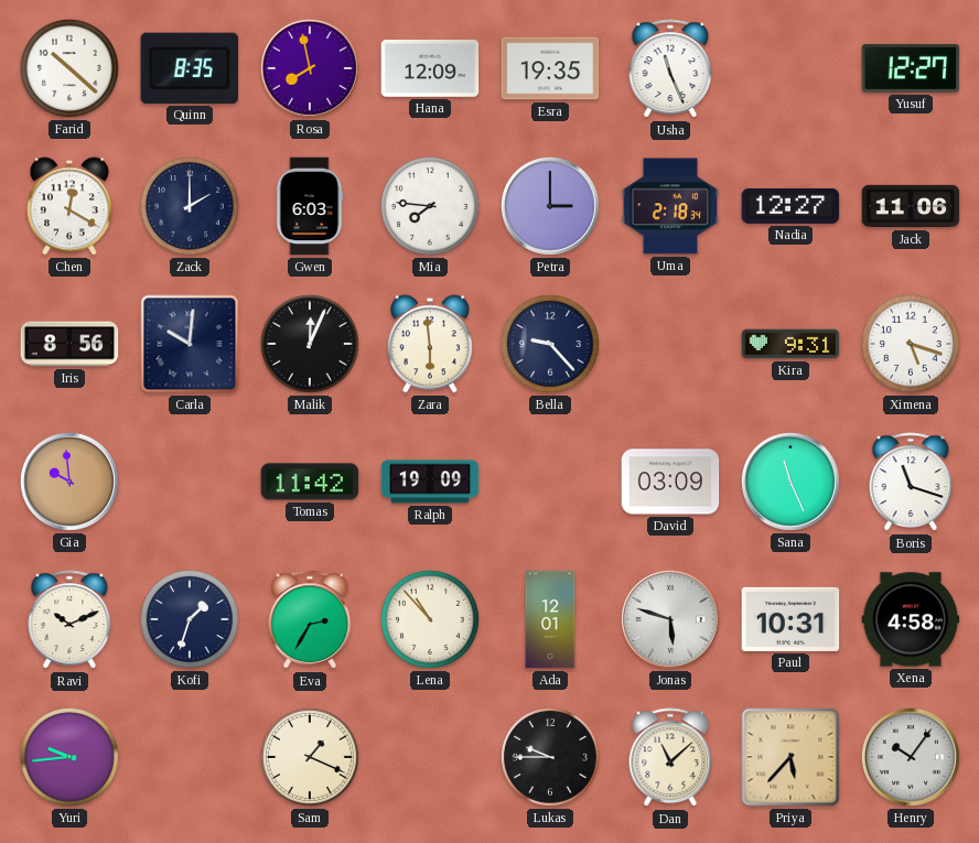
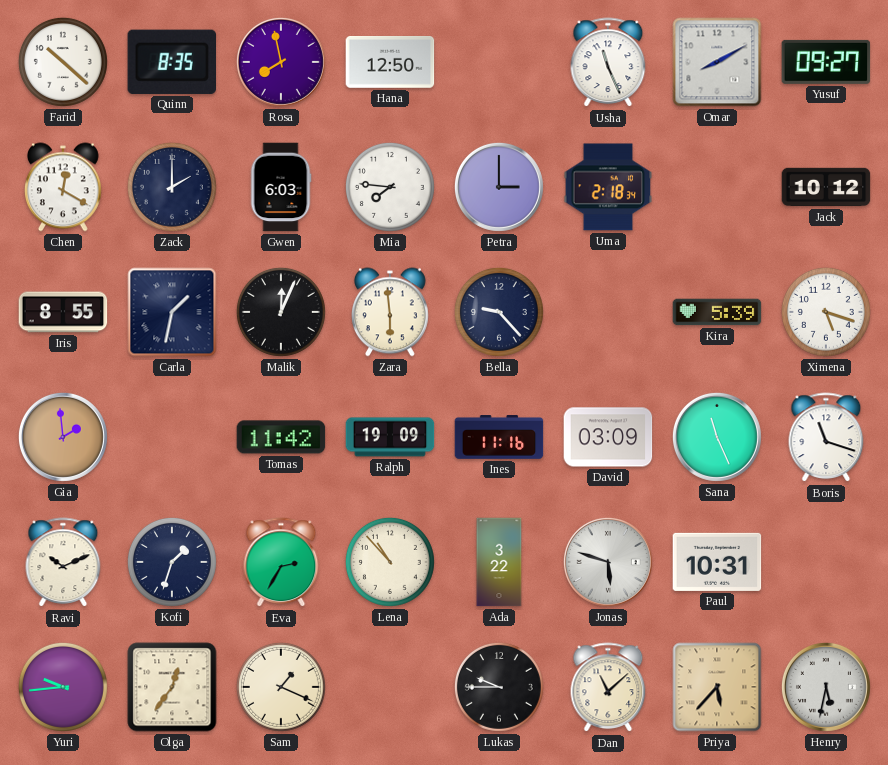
Hana: 12:09 -> 12:50
Esra: 19:35 -> none
Omar: none -> 8:10
Yusuf: 12:27 -> 09:27
Nadia: 12:27 -> none
Jack: 11:06 -> 10:12
Iris: 8:56 -> 8:55
Carla: 10:01 -> 1:32
Kira: 9:31 -> 5:39
Gia: 9:59 -> 1:59
Ines: none -> 11:16
Ada: 12:01 -> 3:22
Xena: 4:58 -> none
Olga: none -> 12:36
Henry: 10:06 -> 5:32
